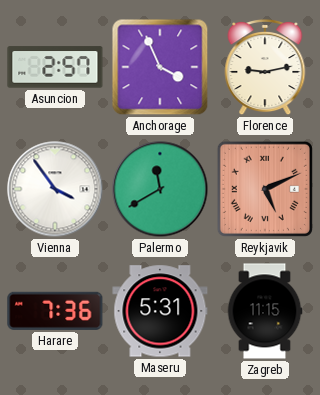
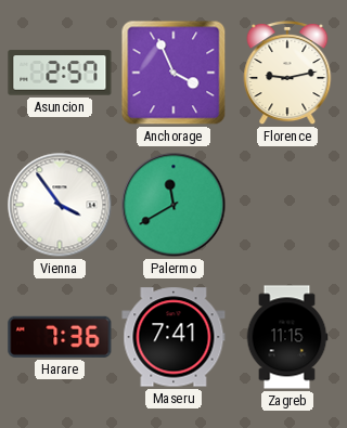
Reykjavik: 5:11 -> none
Maseru: 5:31 -> 7:41
